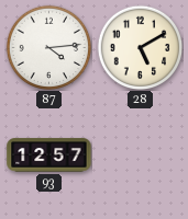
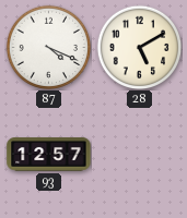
87: 4:14 -> 4:19
